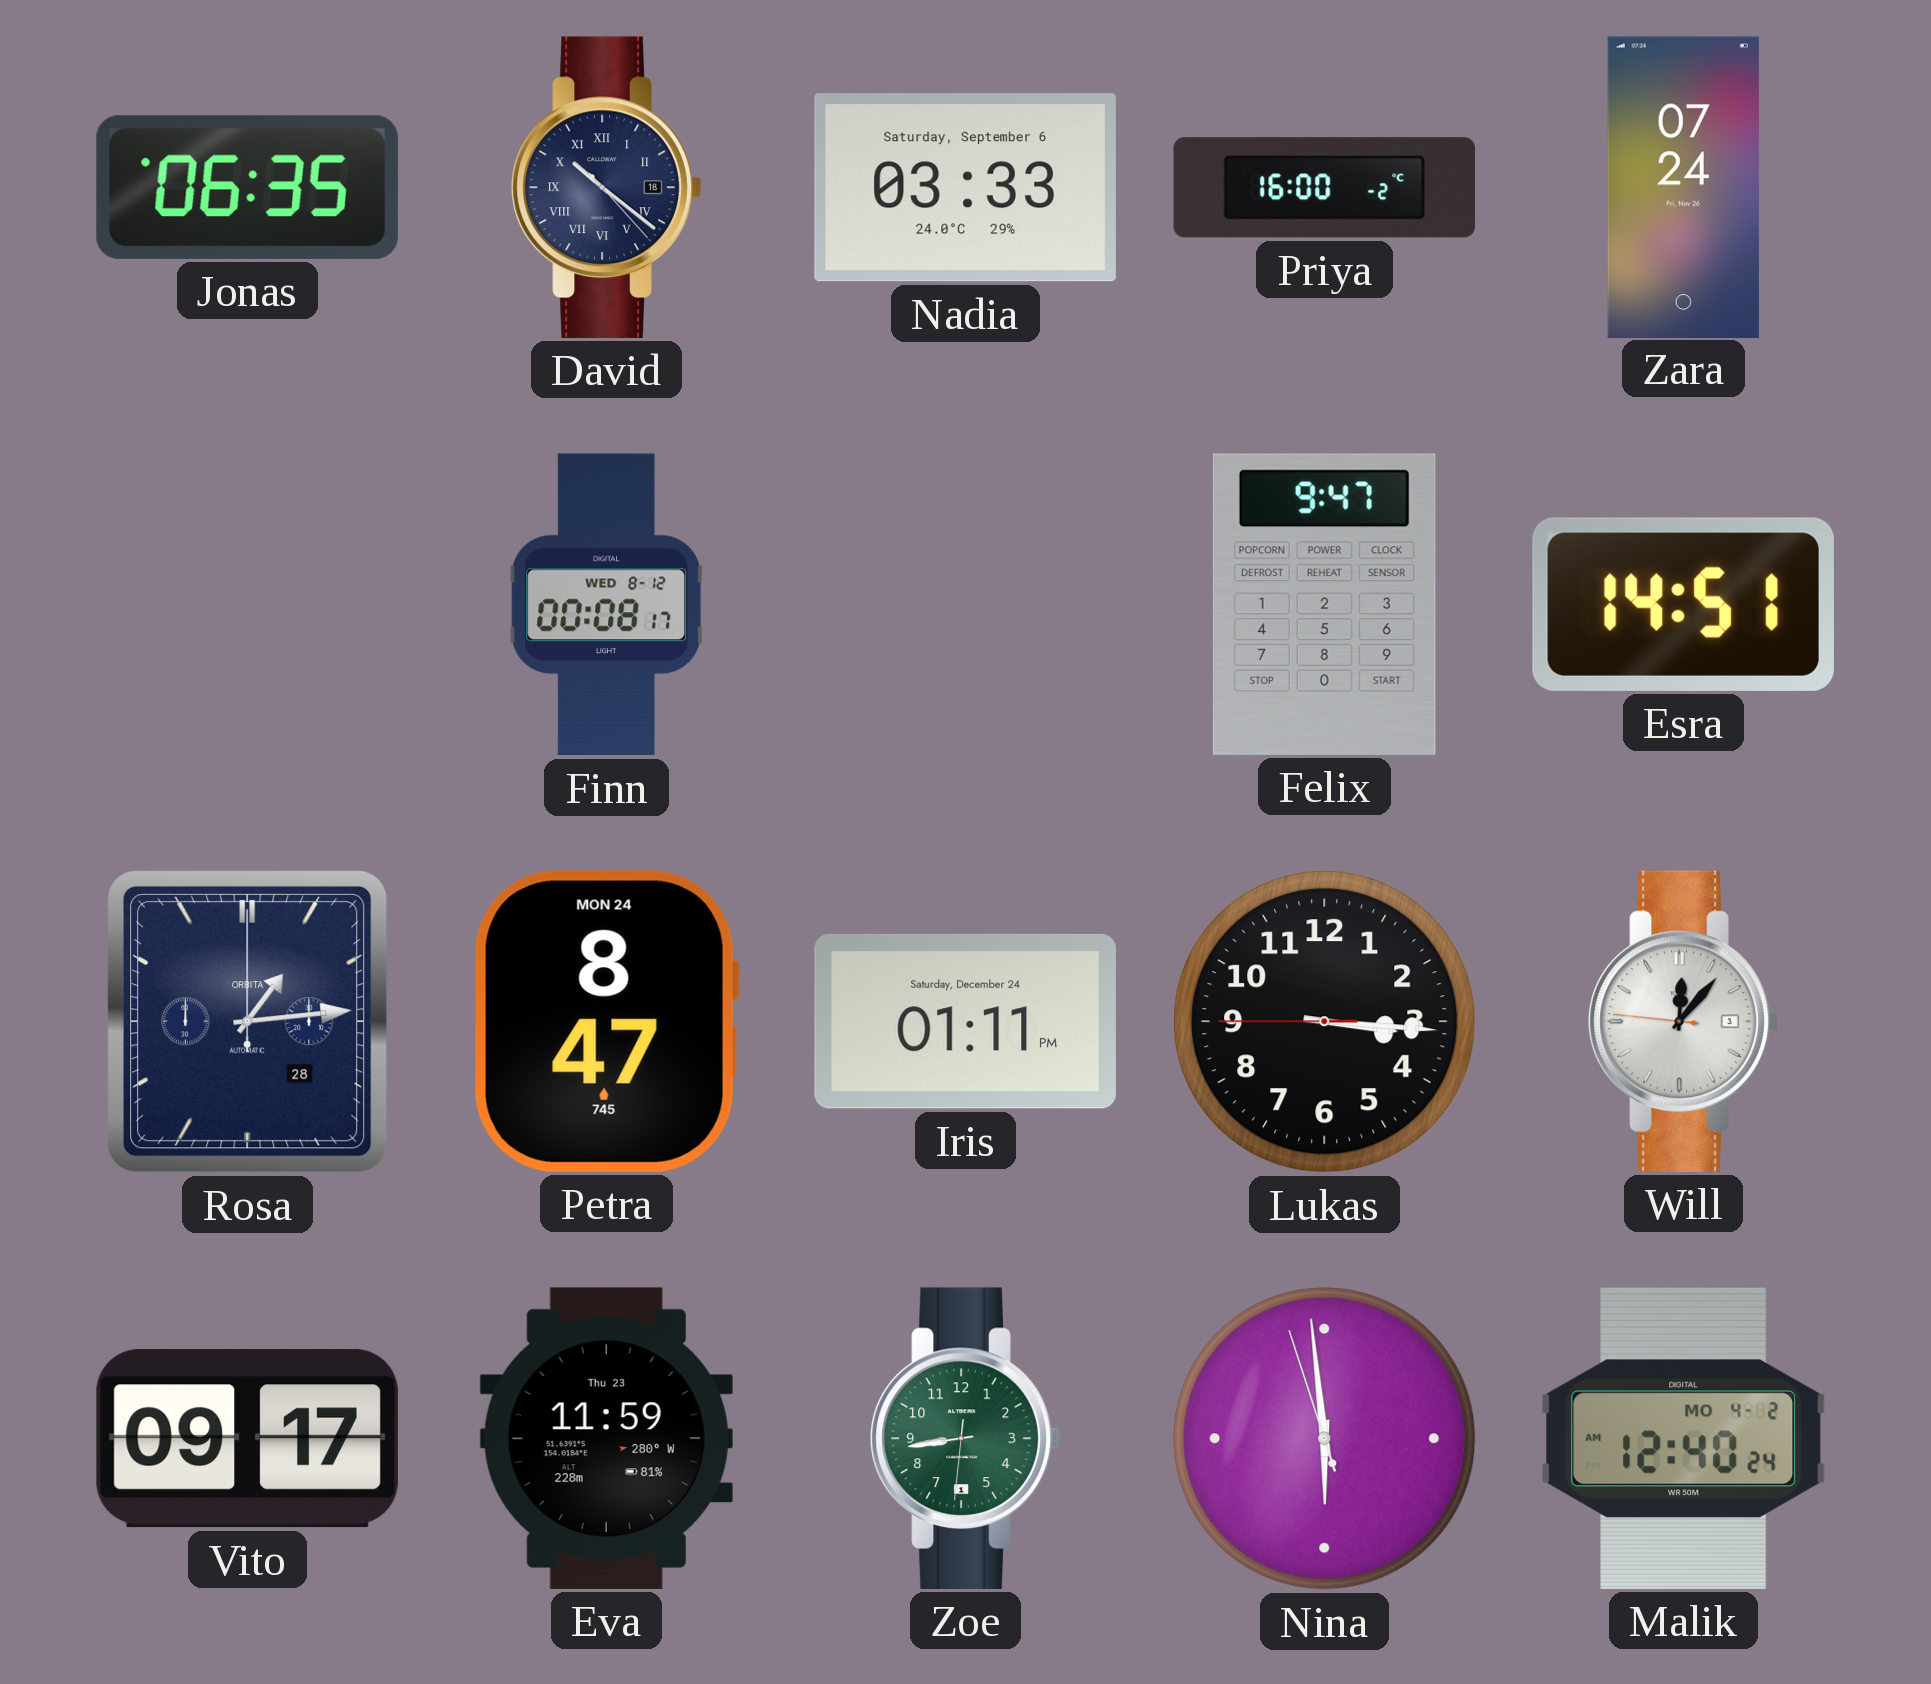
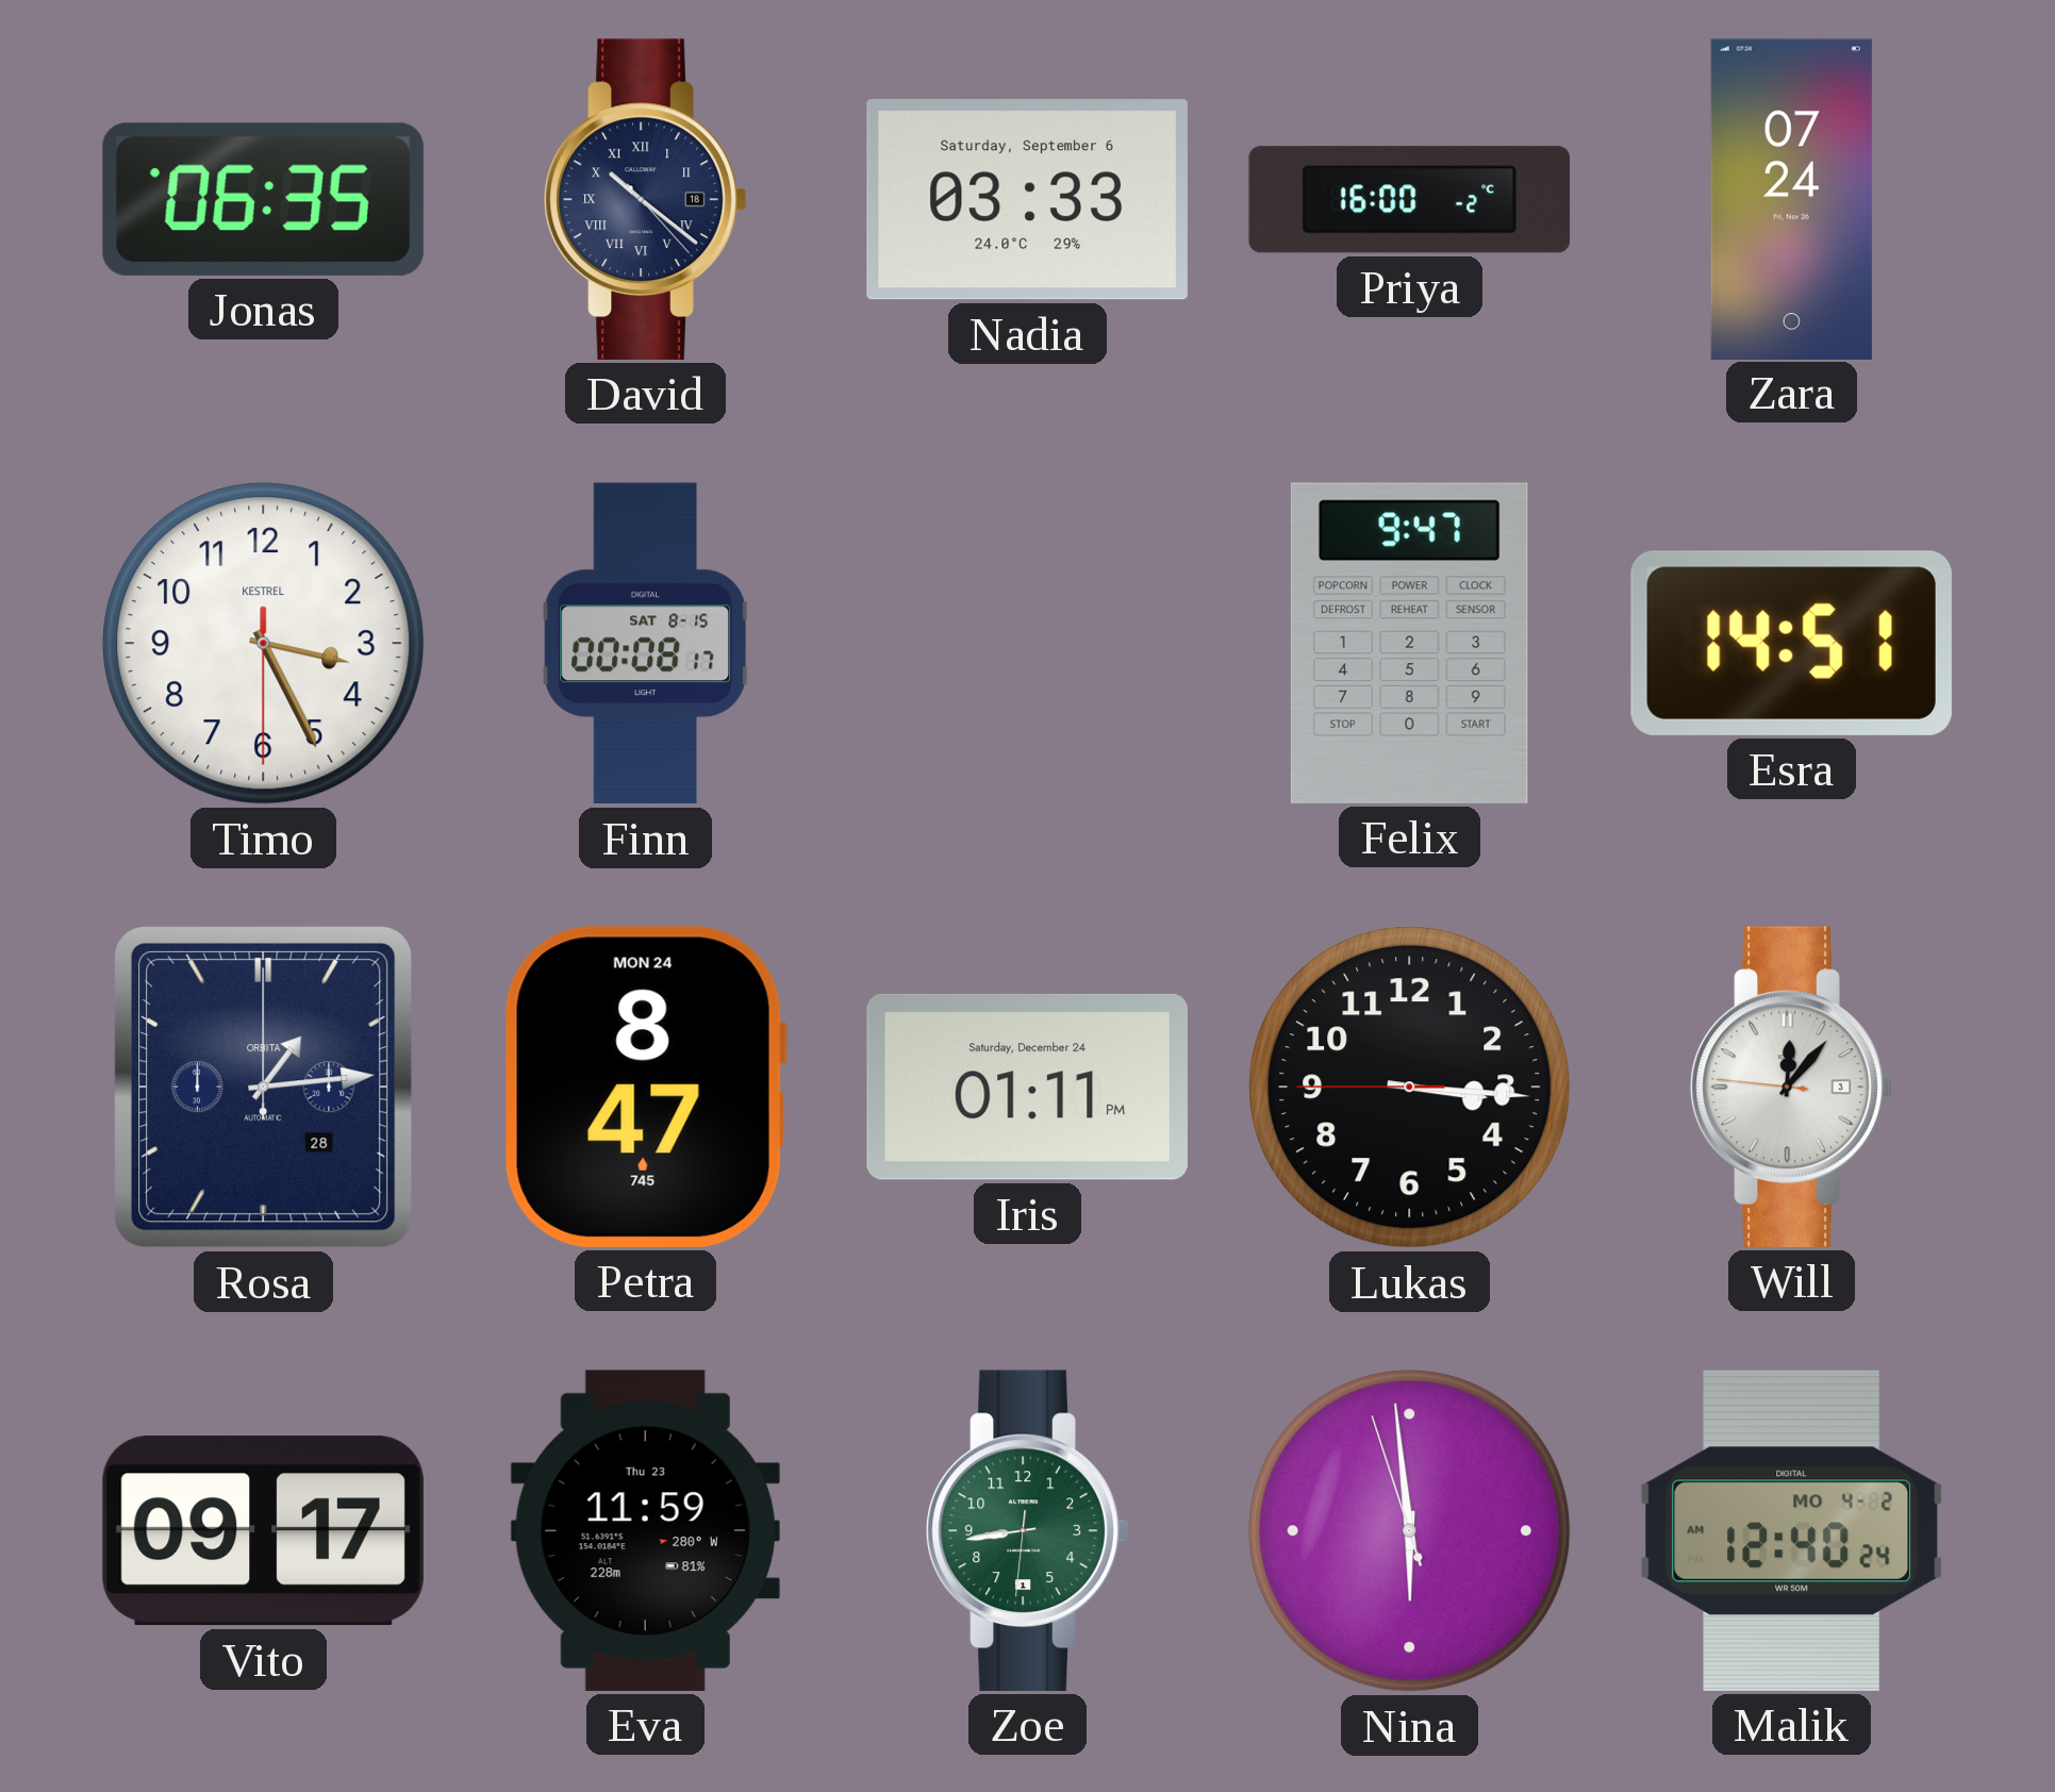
Timo: none -> 3:25
Finn date: WED 8-12 -> SAT 8-15
